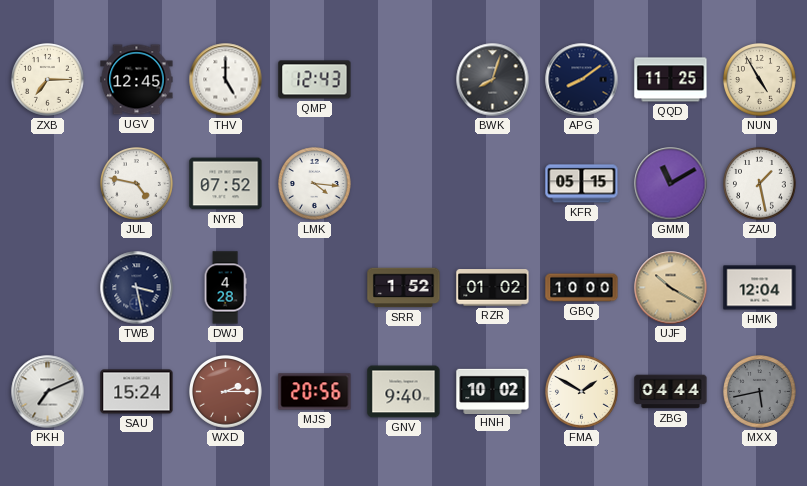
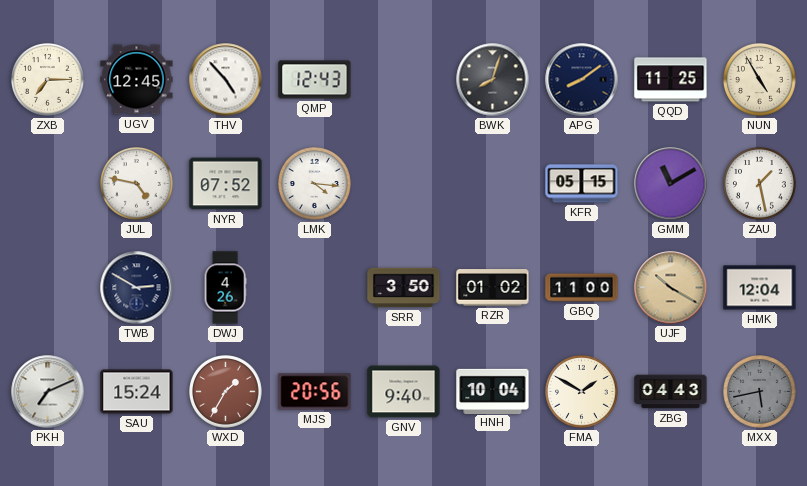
THV: 5:00 -> 4:53
TWB: 3:28 -> 2:50
DWJ: 4:28 -> 4:26
SRR: 1:52 -> 3:50
GBQ: 10:00 -> 11:00
WXD: 2:15 -> 1:35
HNH: 10:02 -> 10:04
ZBG: 04:44 -> 04:43
